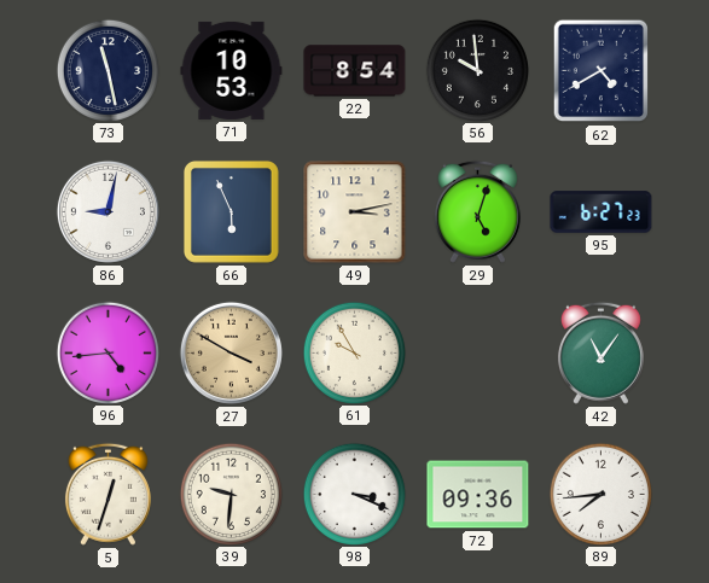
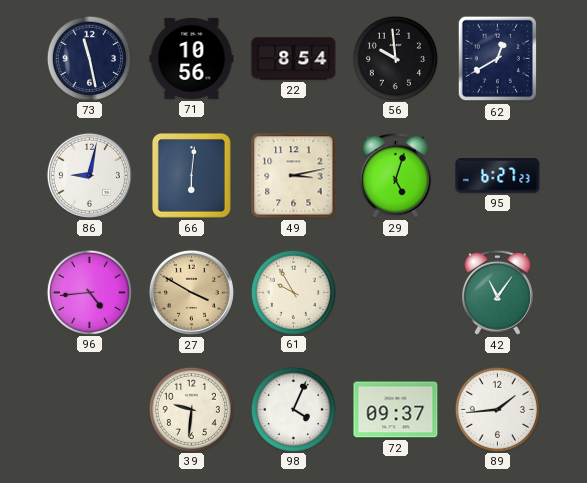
71: 10:53 -> 10:56
62: 4:40 -> 12:40
66: 5:56 -> 6:01
5: 12:33 -> none
98: 3:19 -> 4:04
72: 09:36 -> 09:37
89: 7:44 -> 1:44
